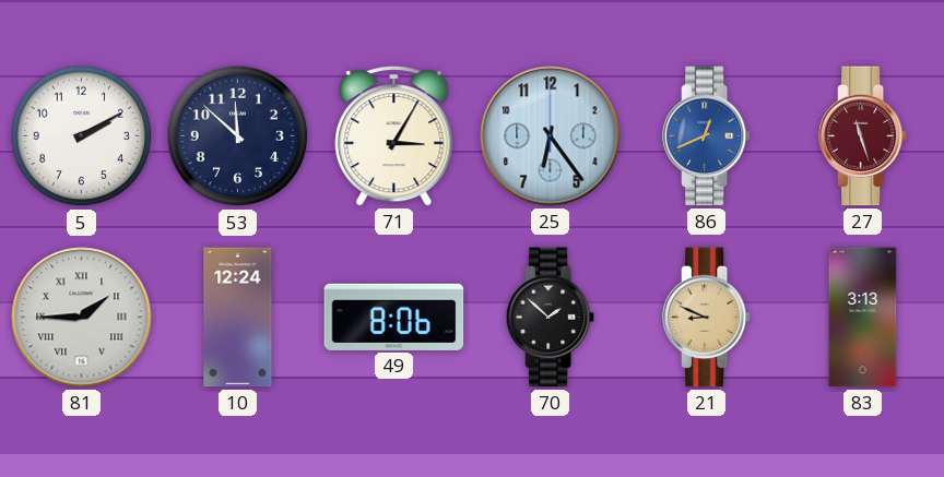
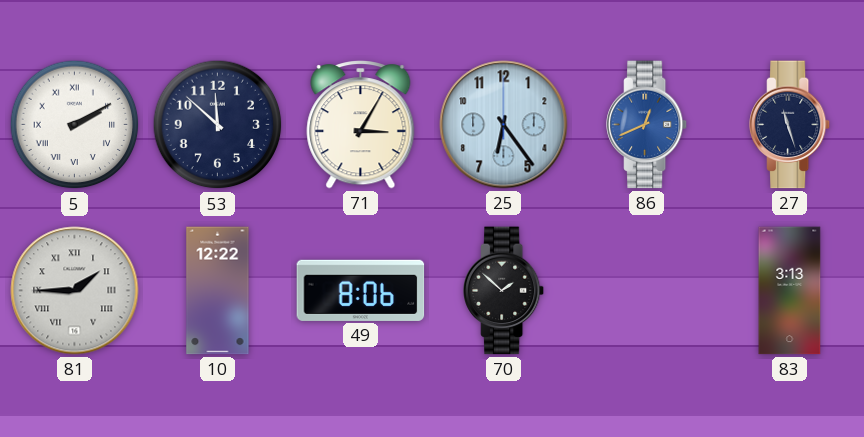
5 numerals: Arabic -> Roman
27 dial: burgundy -> navy
10: 12:24 -> 12:22
21: 8:49 -> none
